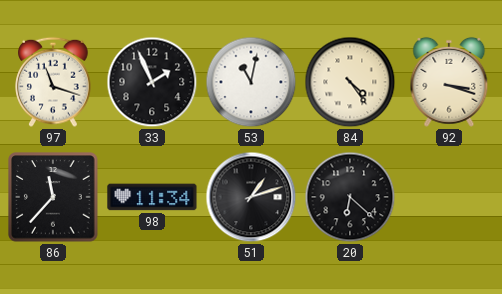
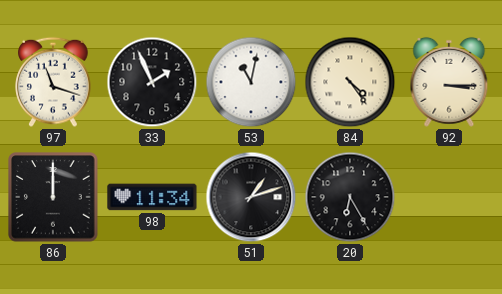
92: 3:18 -> 3:15
86: 11:37 -> 12:00
20: 6:22 -> 6:25
